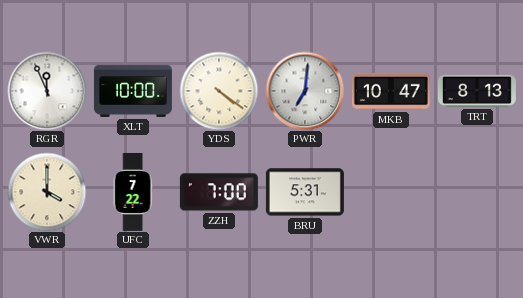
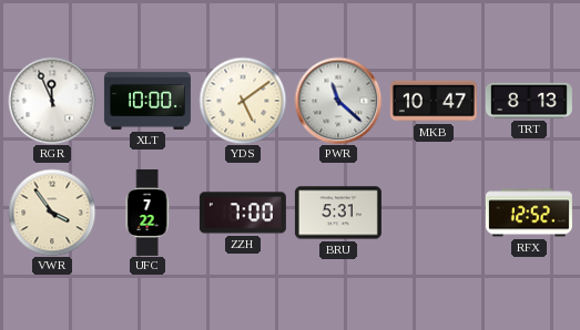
YDS: 4:21 -> 5:09
PWR: 7:01 -> 11:22
VWR: 4:00 -> 3:54
RFX: none -> 12:52
